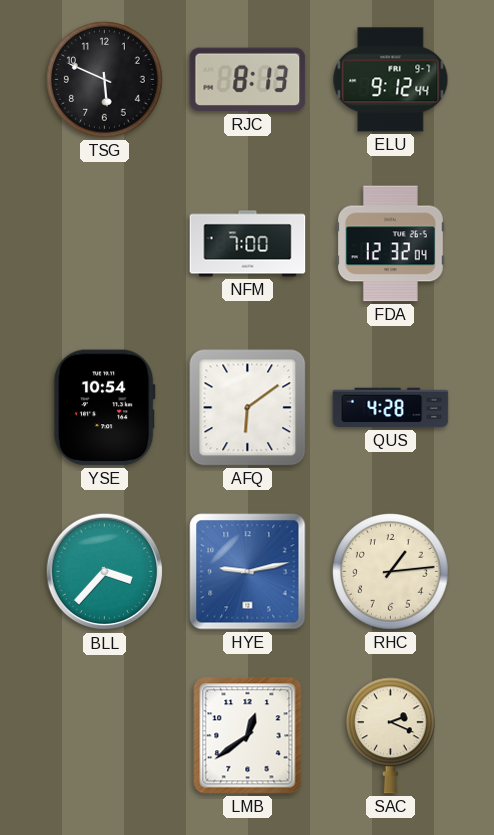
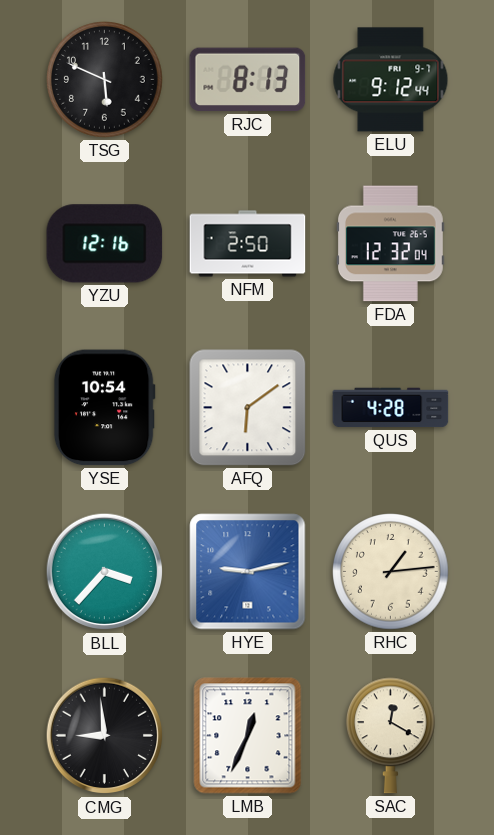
YZU: none -> 12:16
NFM: 7:00 -> 2:50
CMG: none -> 8:59
LMB: 12:39 -> 12:34
SAC: 2:19 -> 12:20
